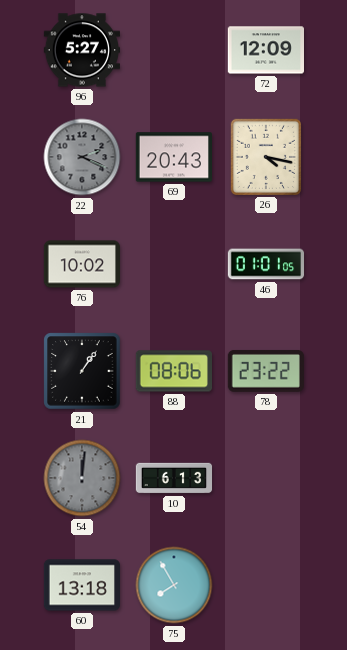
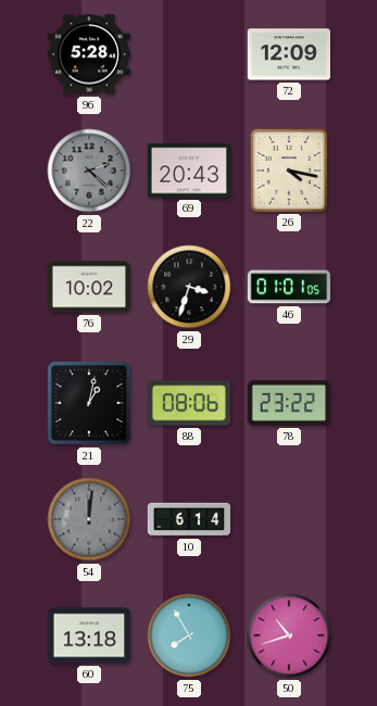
96: 5:27 -> 5:28
22: 2:19 -> 2:22
29: none -> 3:33
21: 1:06 -> 1:02
10: 6:13 -> 6:14
50: none -> 10:42
